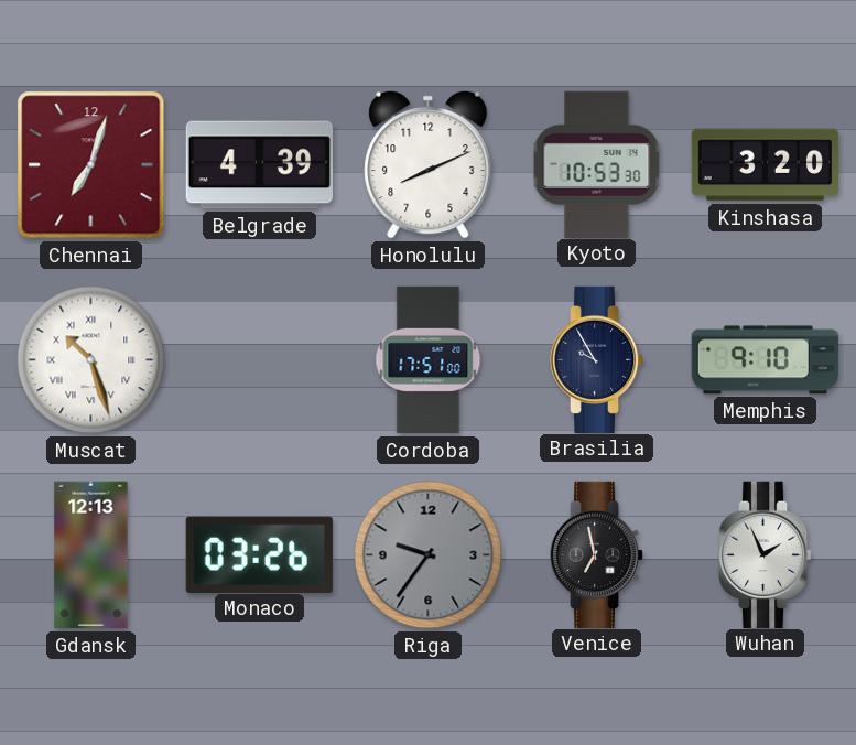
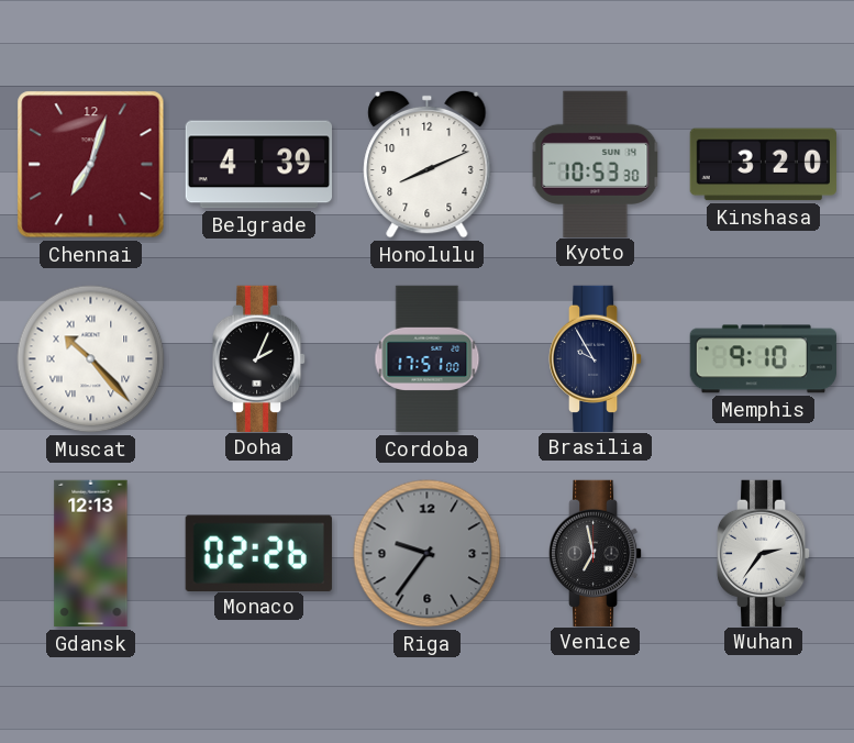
Muscat: 10:27 -> 10:23
Doha: none -> 2:04
Monaco: 03:26 -> 02:26
Wuhan: 1:56 -> 2:36
